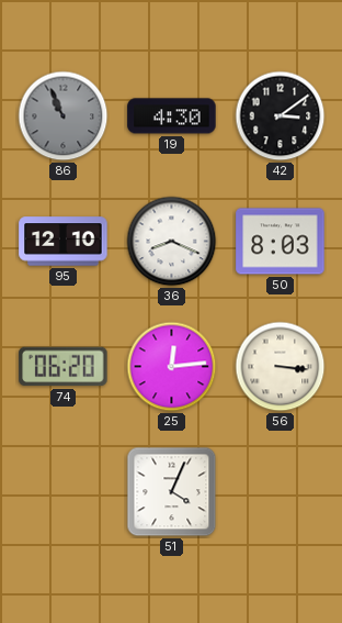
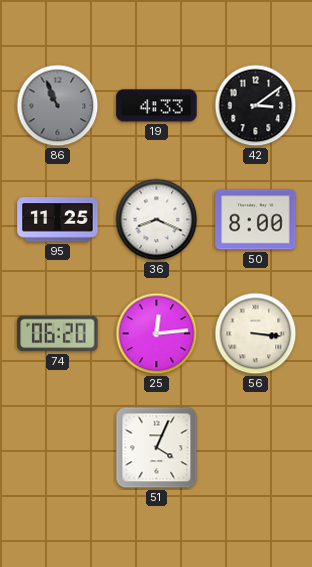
19: 4:30 -> 4:33
95: 12:10 -> 11:25
50: 8:03 -> 8:00
